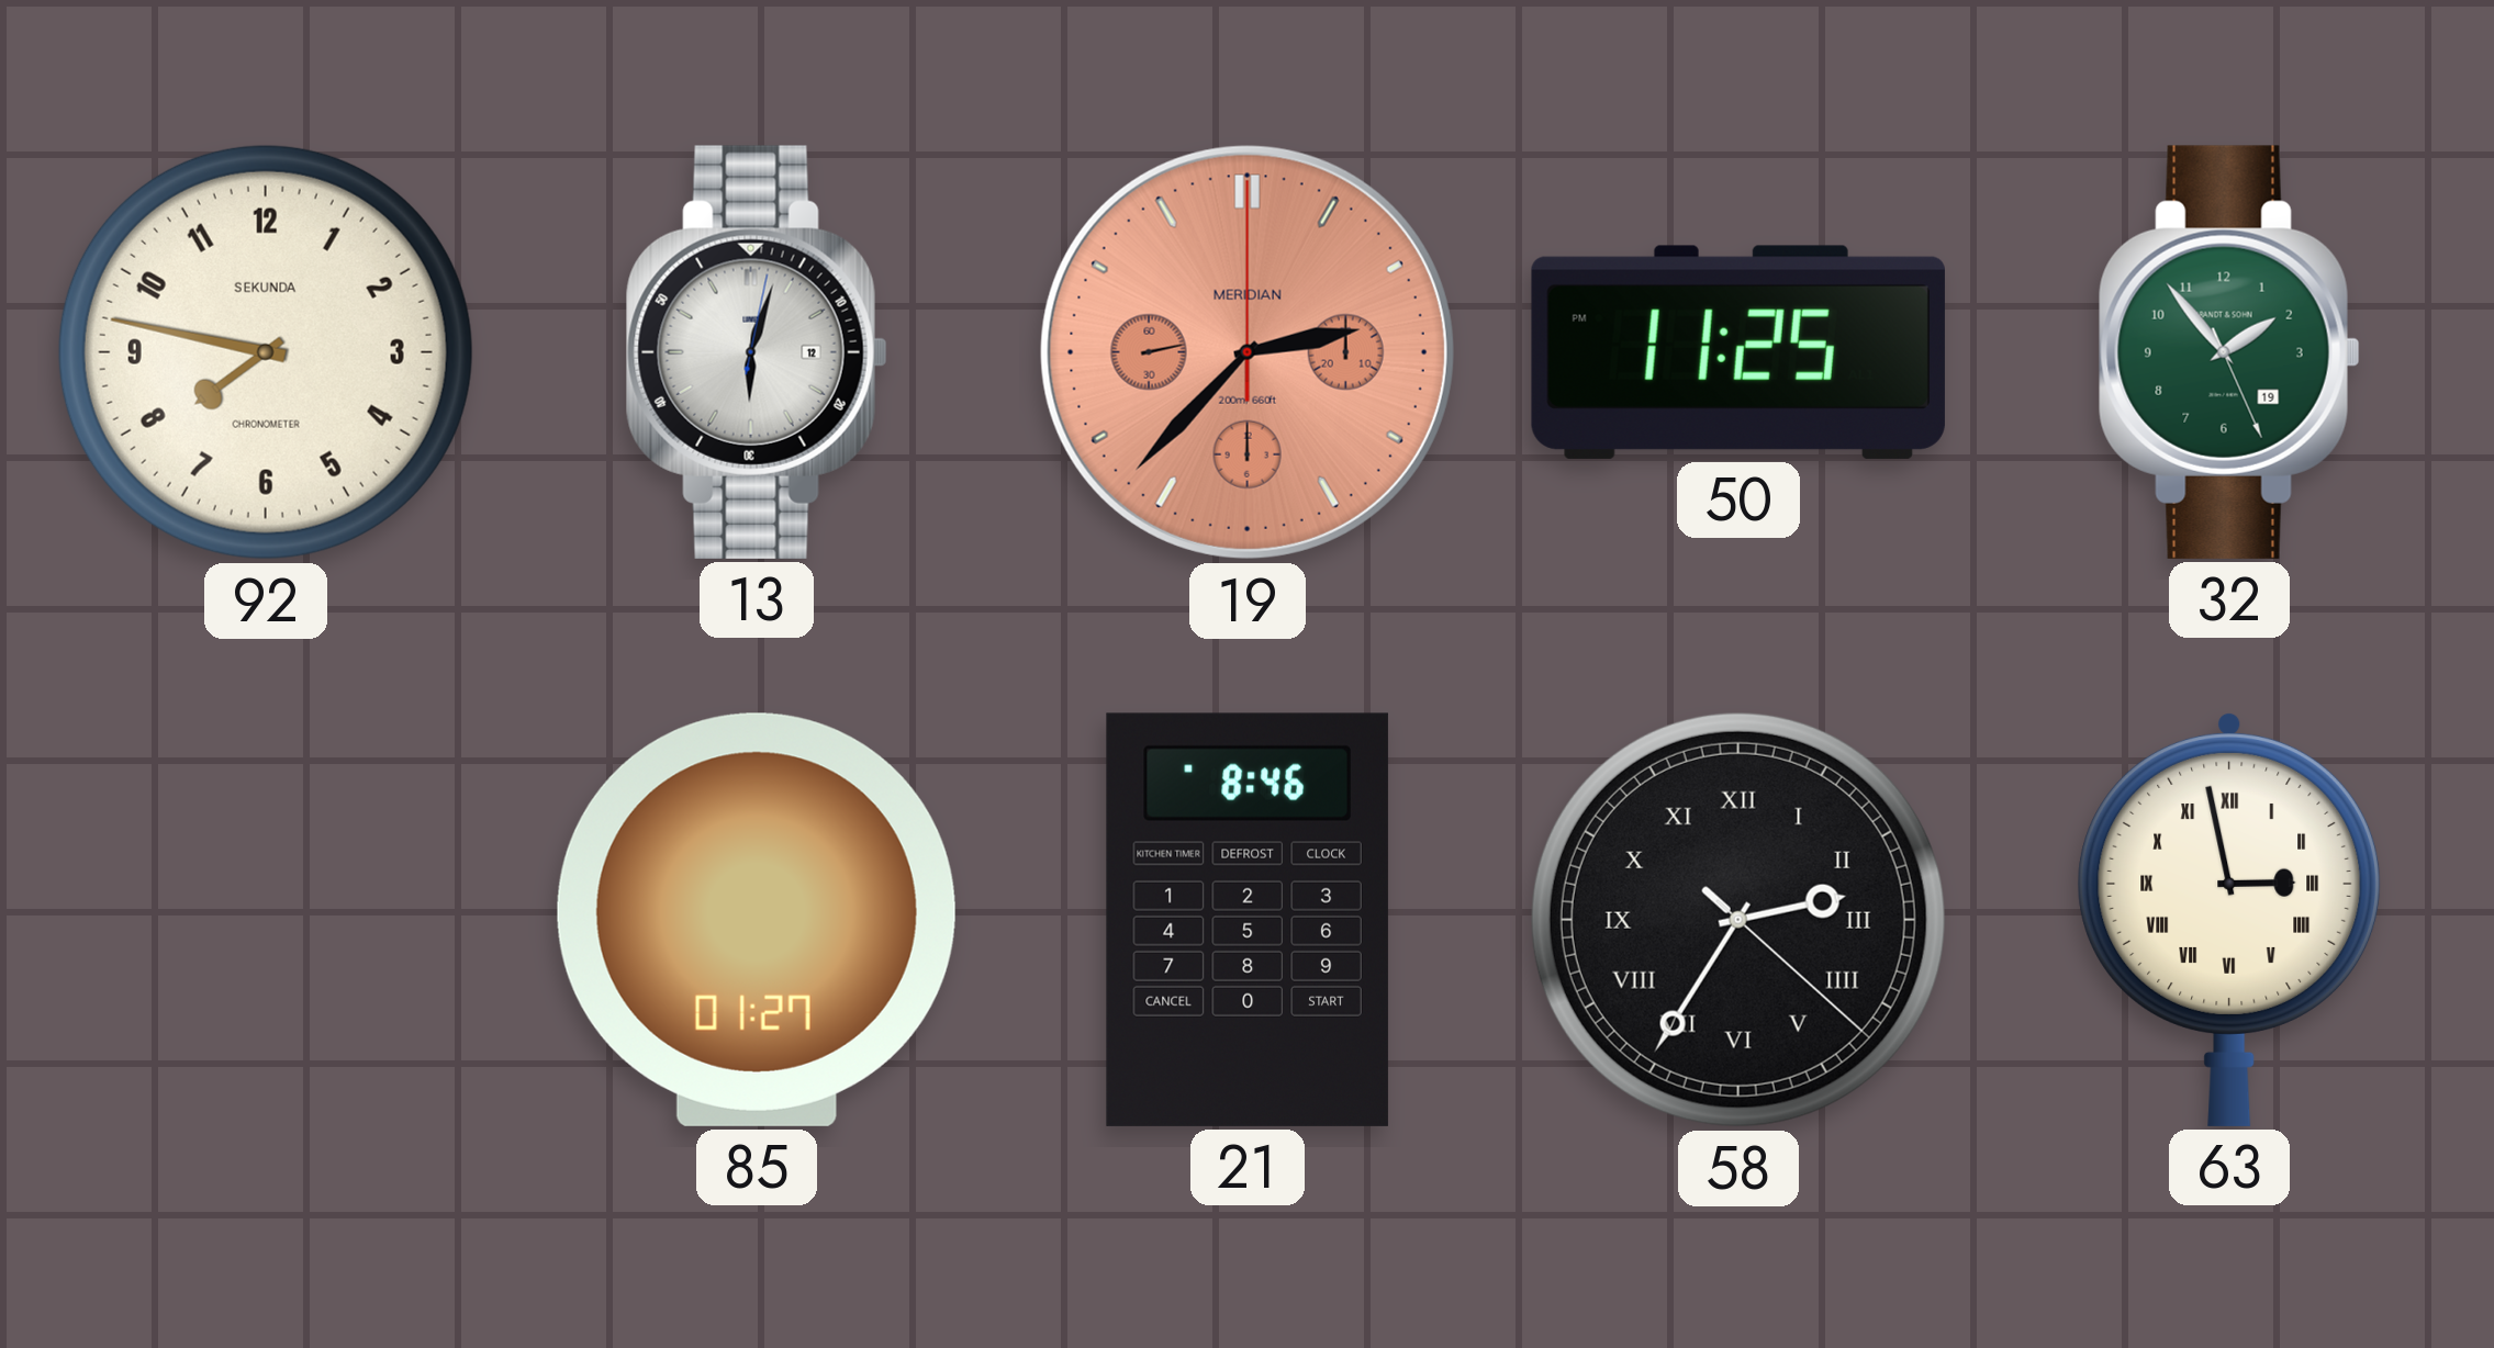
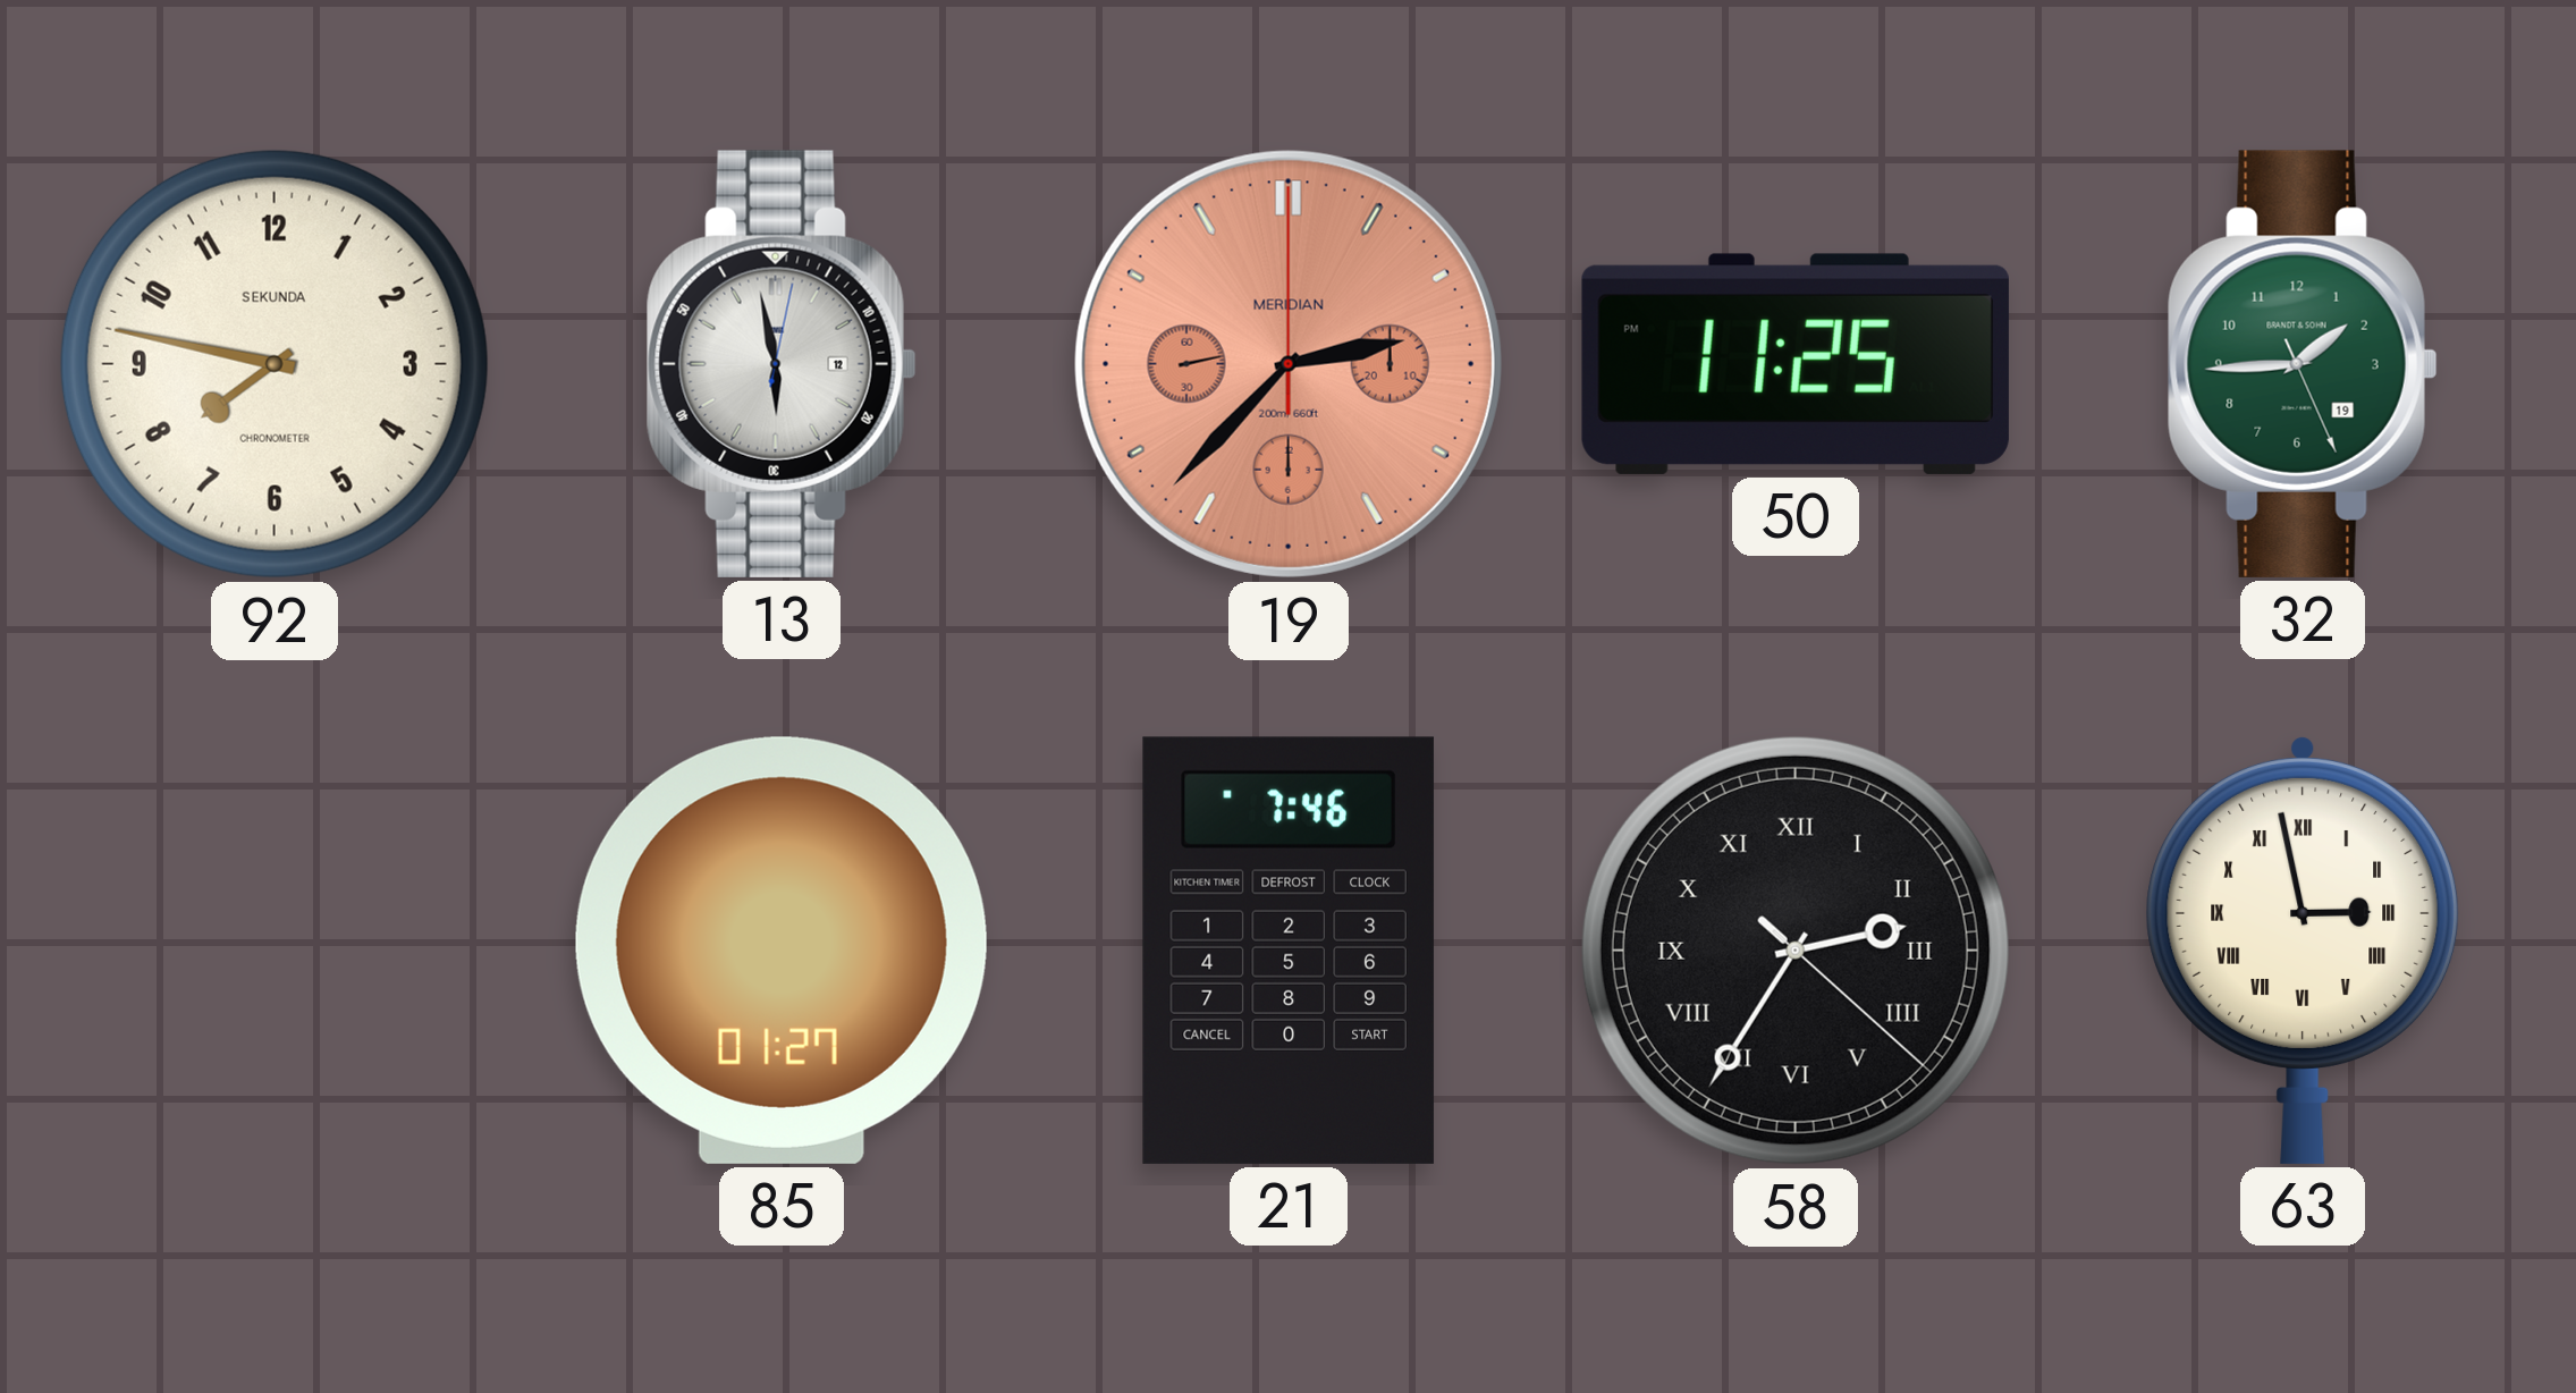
13: 6:03 -> 5:58
32: 1:53 -> 1:44
21: 8:46 -> 7:46
